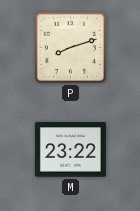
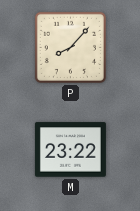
P: 8:12 -> 8:07
